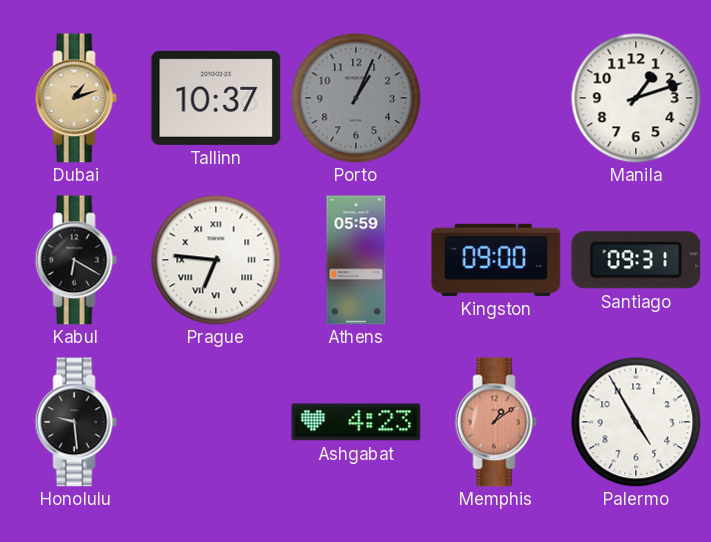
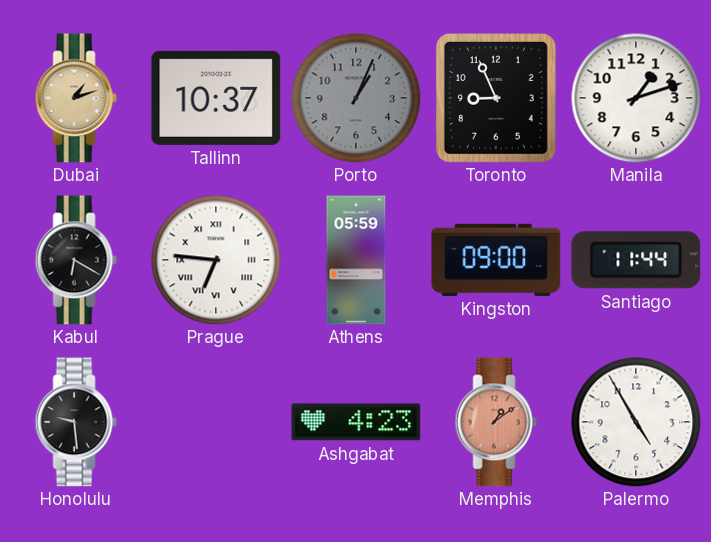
Toronto: none -> 8:56
Santiago: 09:31 -> 11:44
